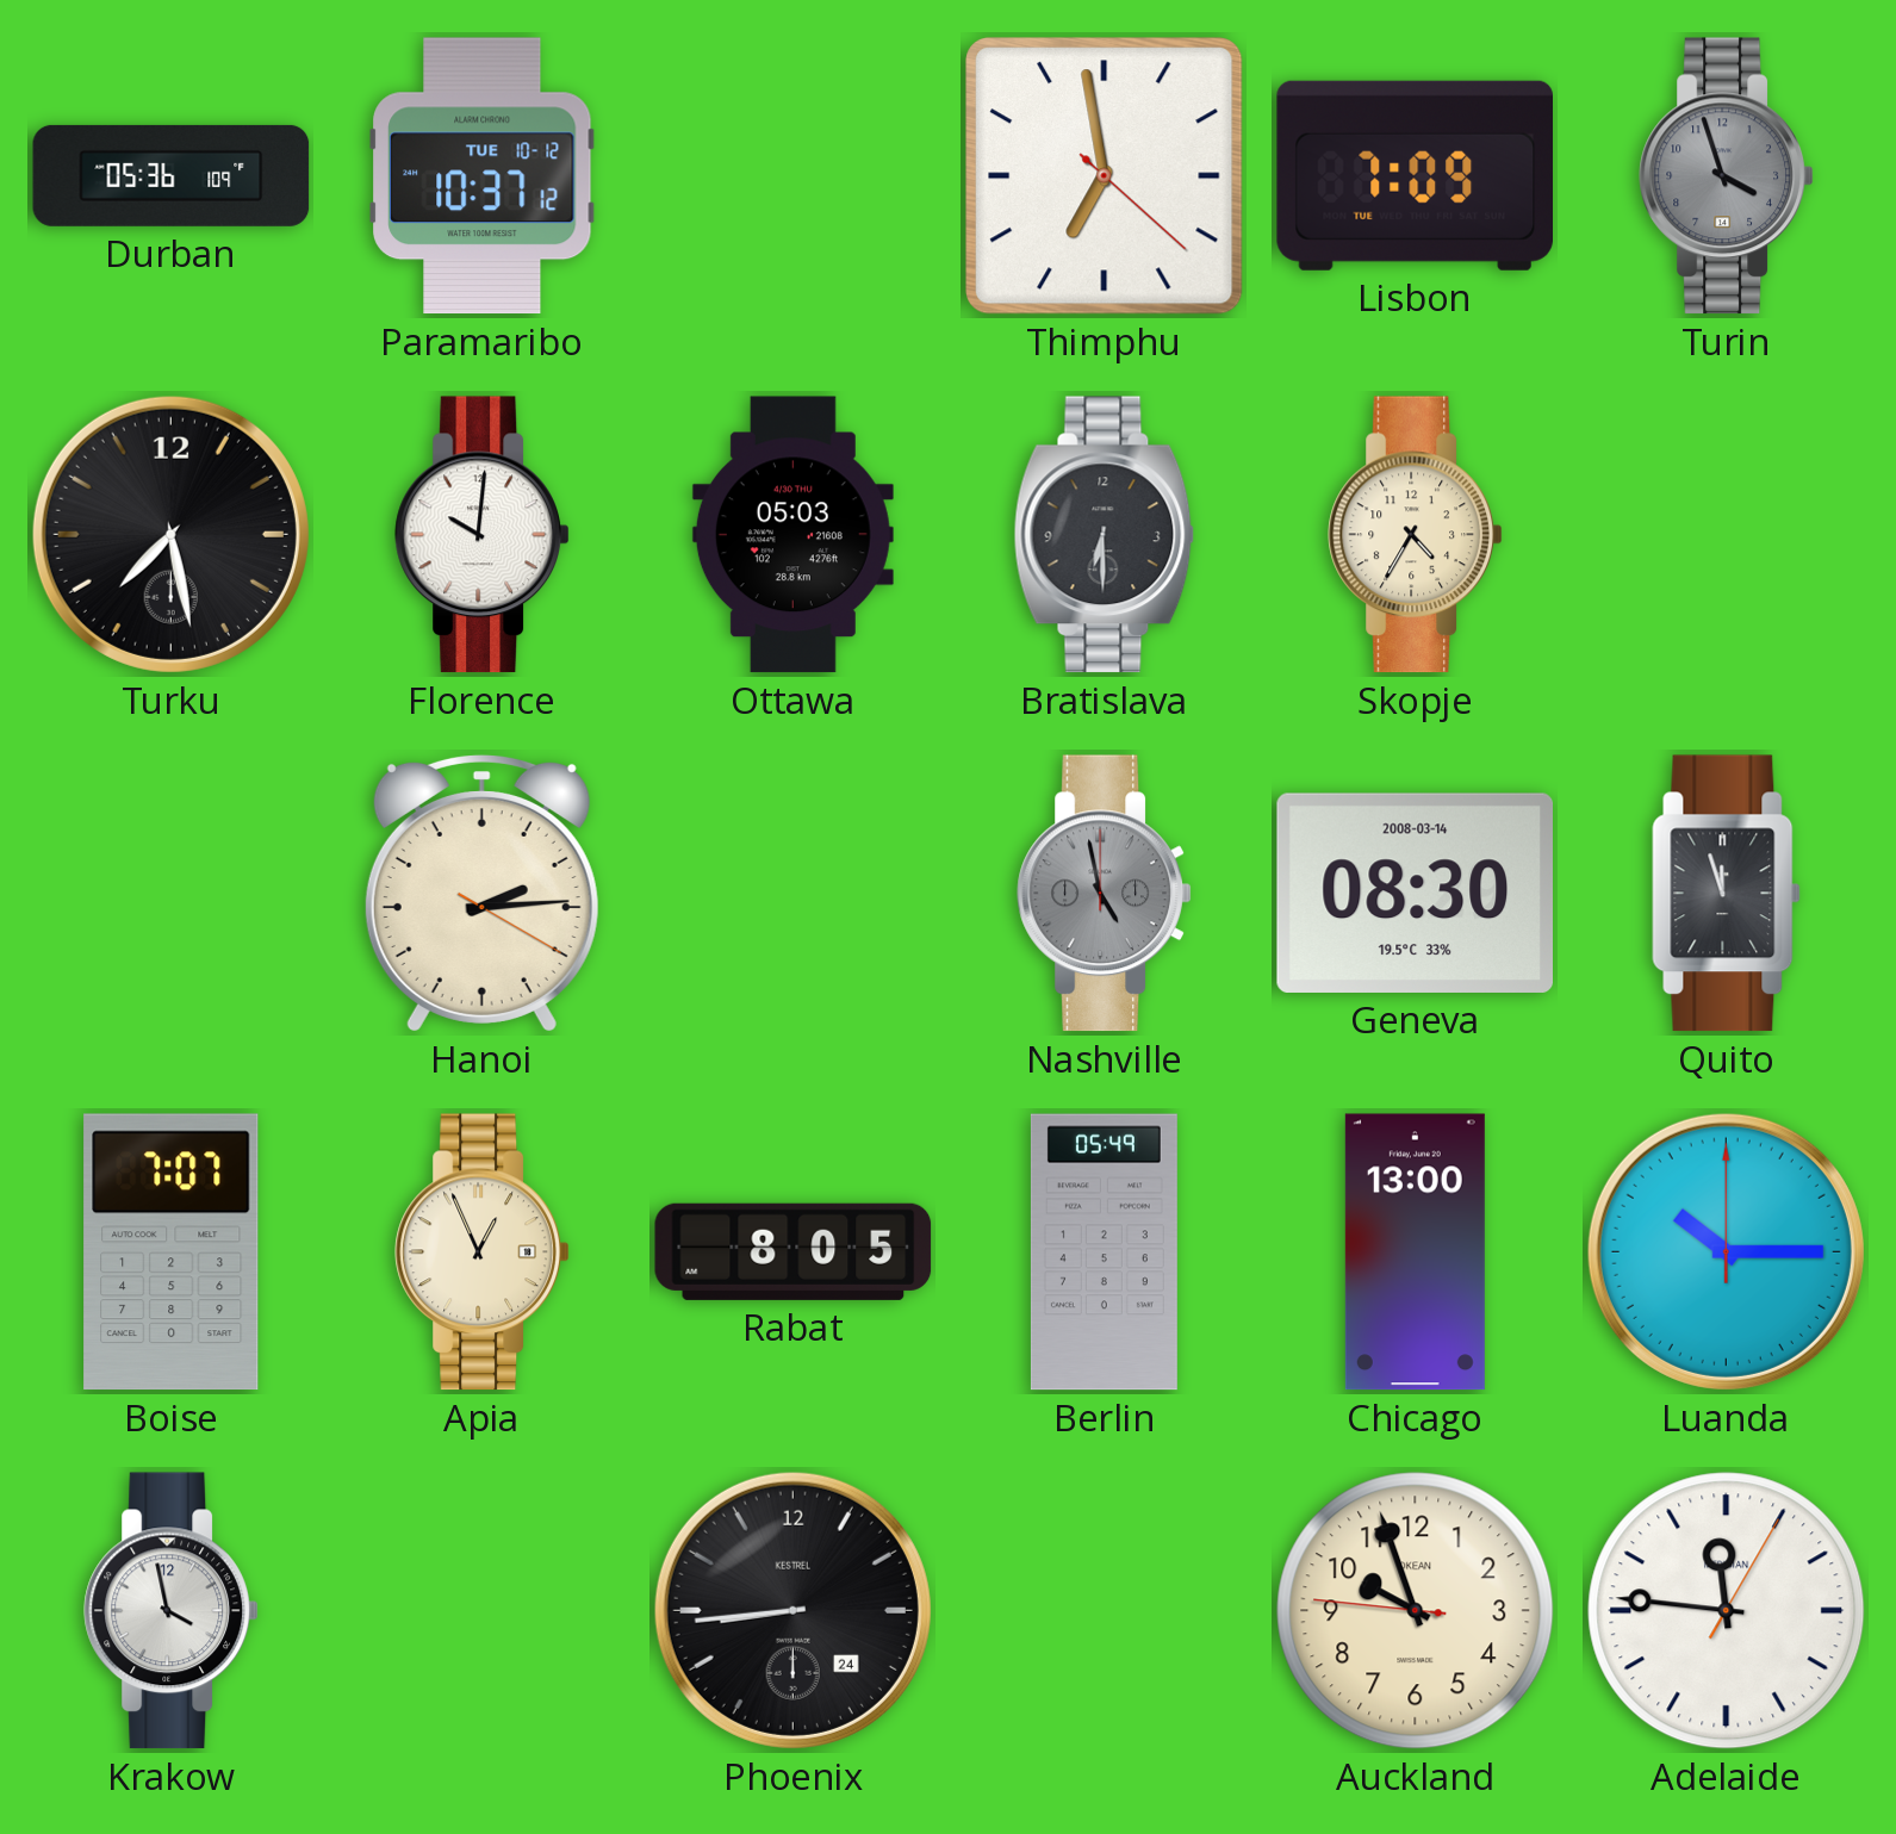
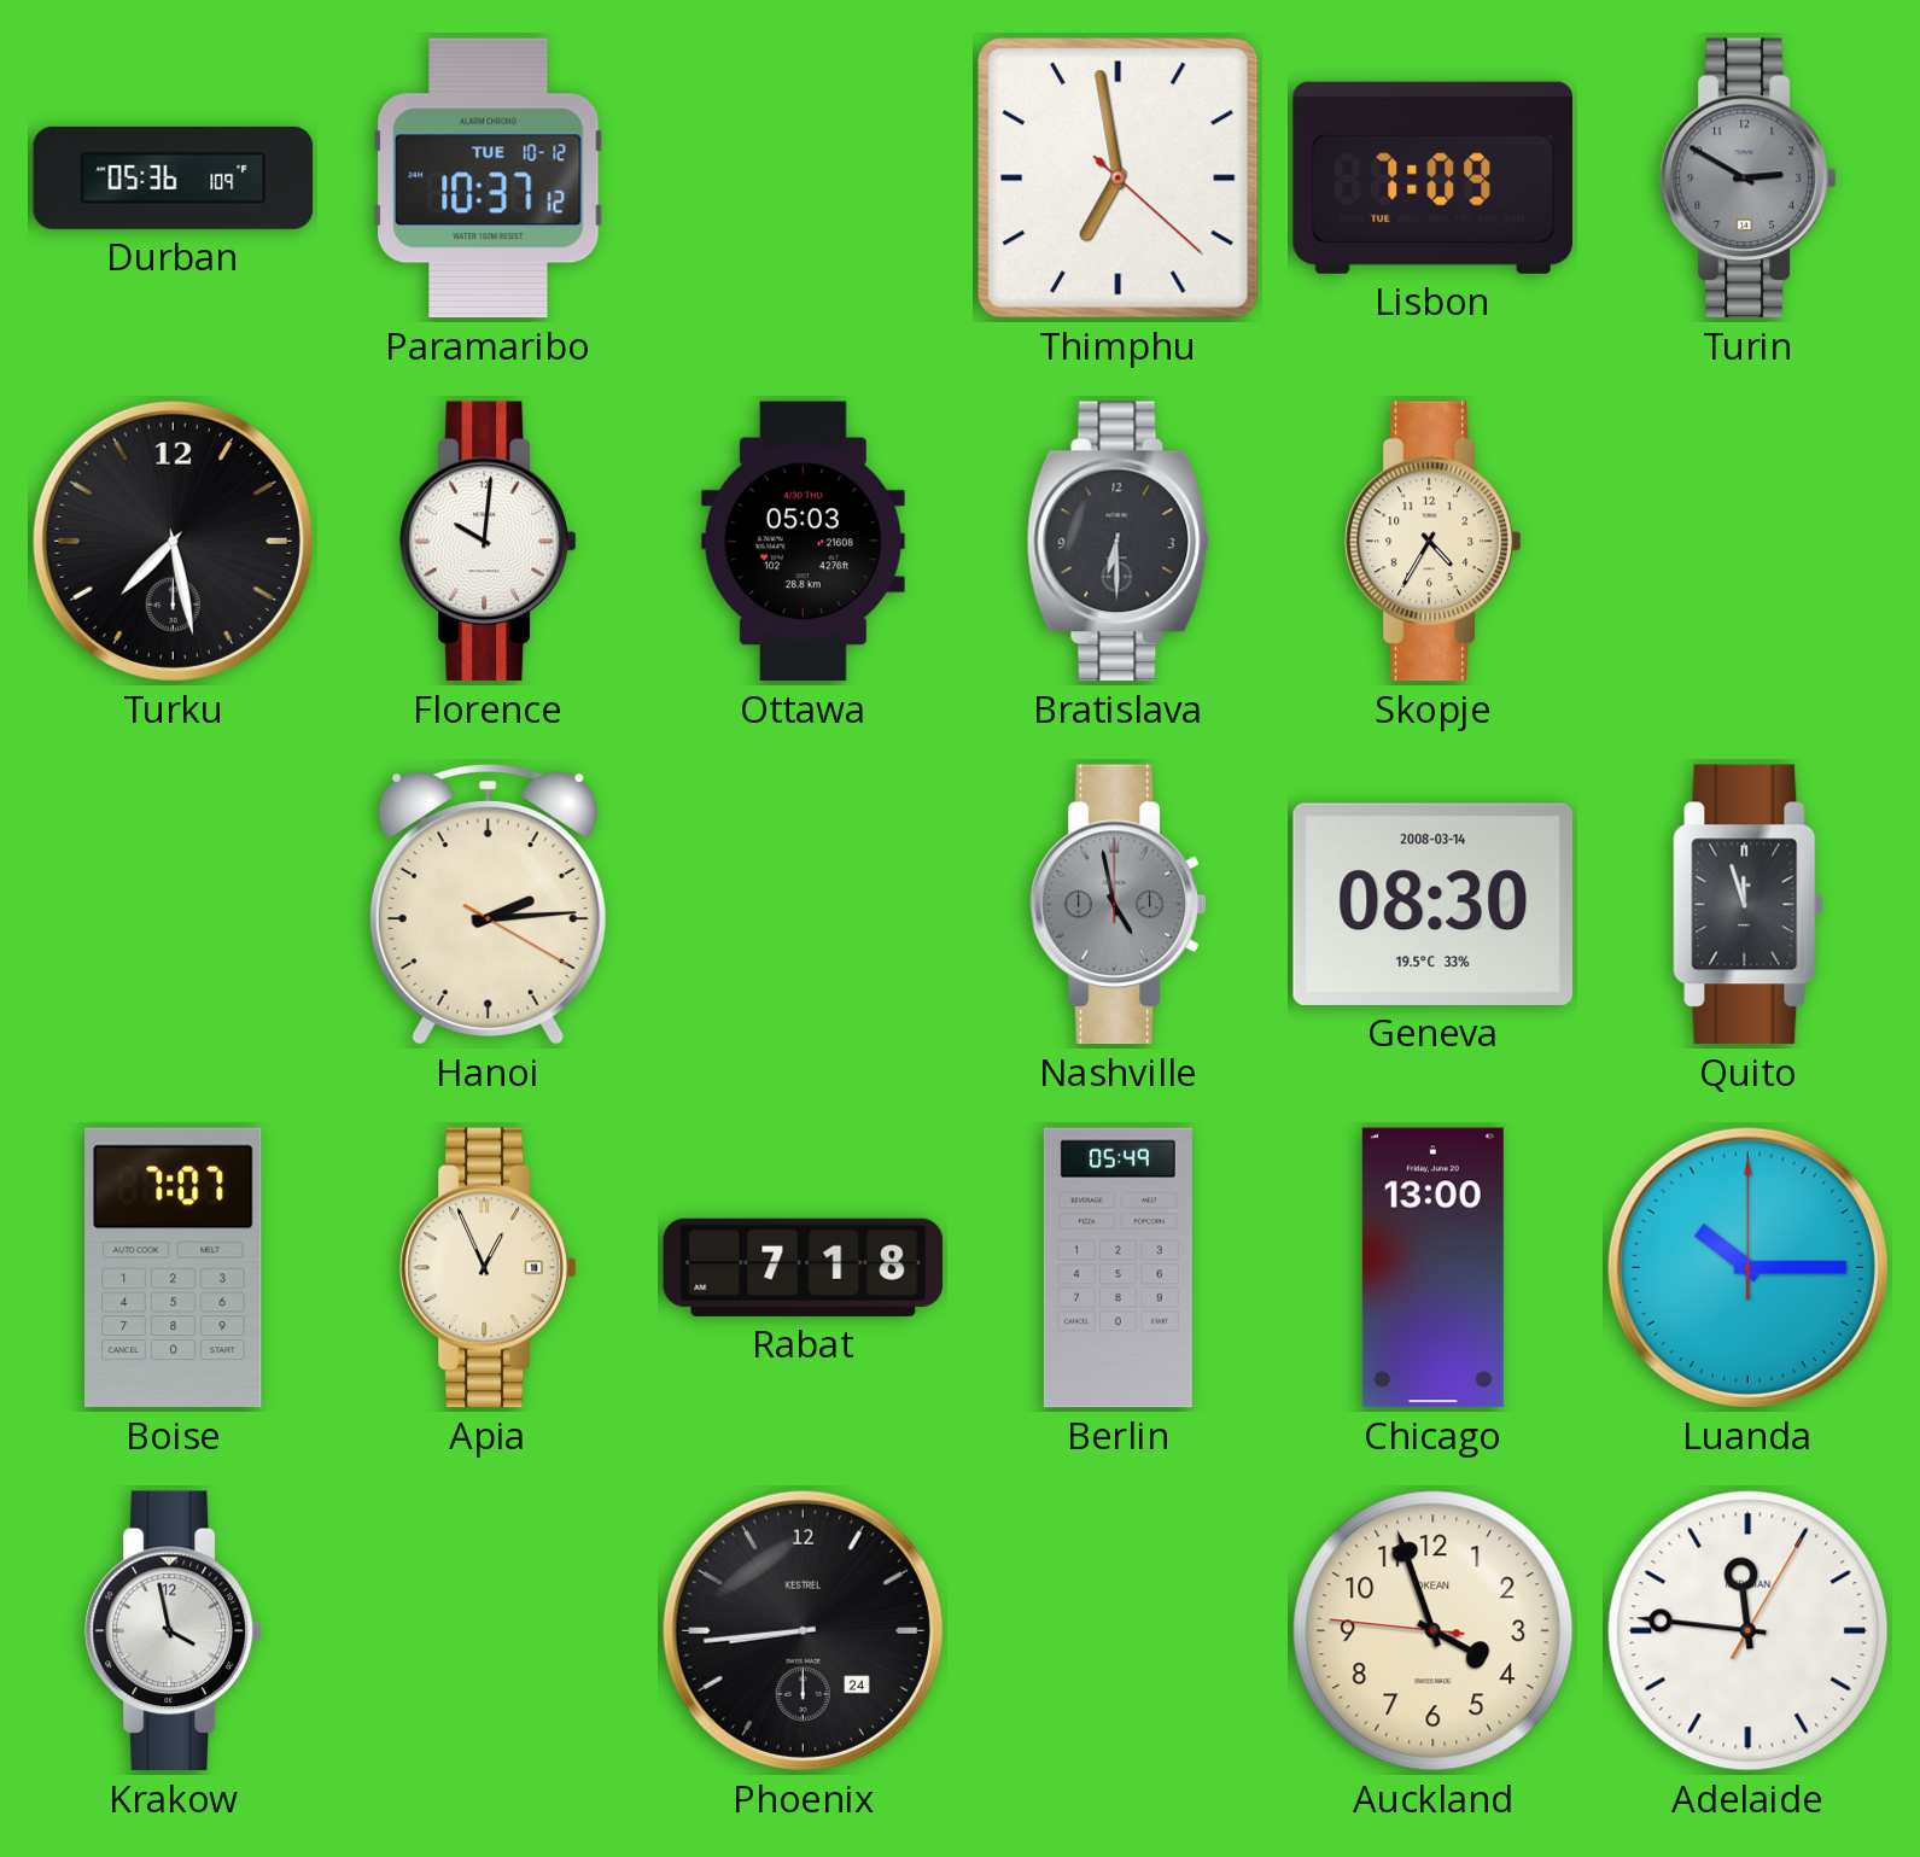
Turin: 3:57 -> 2:50
Rabat: 8:05 -> 7:18
Auckland: 9:56 -> 3:56
